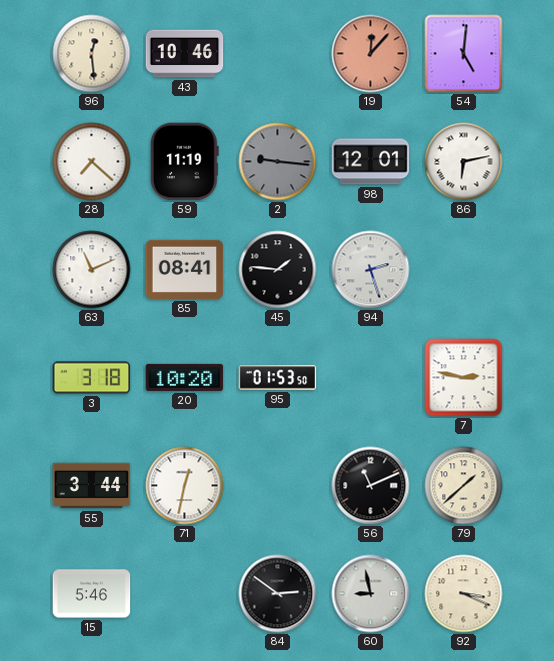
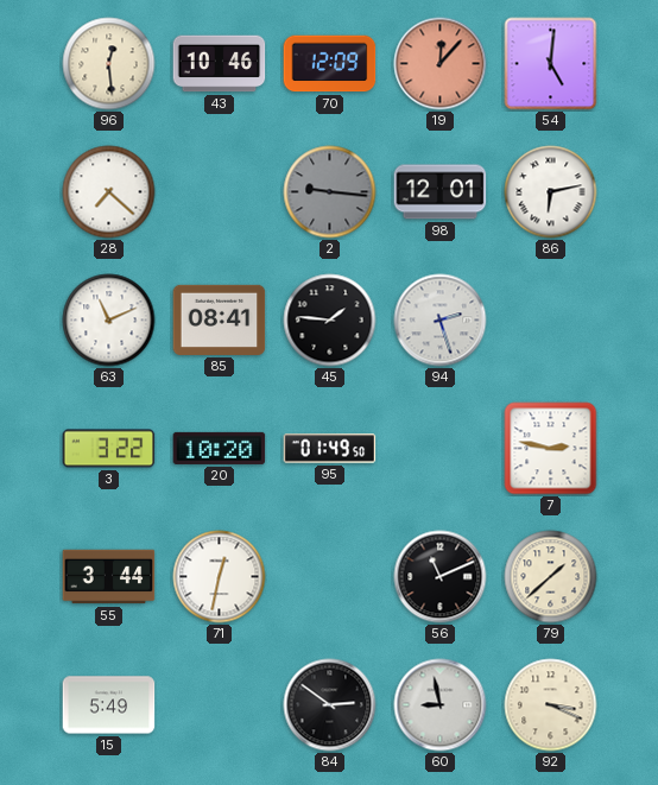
70: none -> 12:09
59: 11:19 -> none
3: 3:18 -> 3:22
95: 01:53 -> 01:49
15: 5:46 -> 5:49
